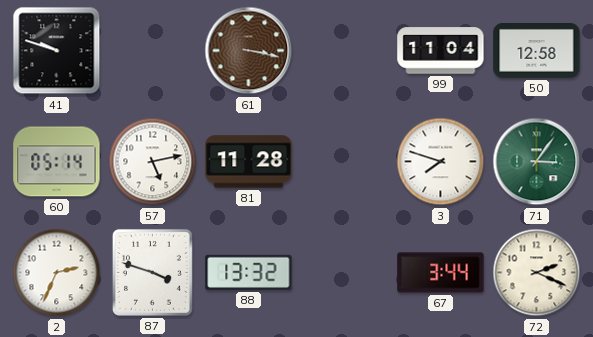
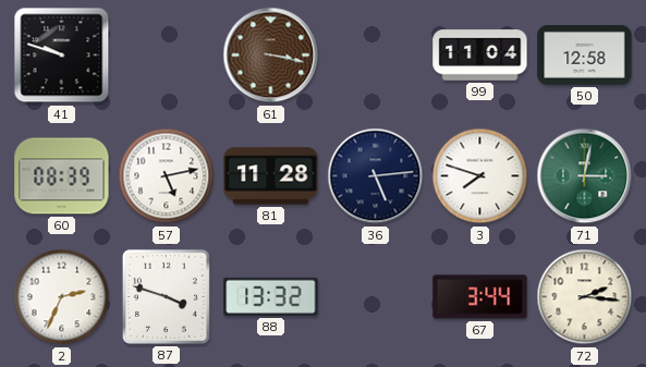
60: 05:14 -> 08:39
36: none -> 5:14
71: 3:06 -> 3:02
72: 2:19 -> 2:16
